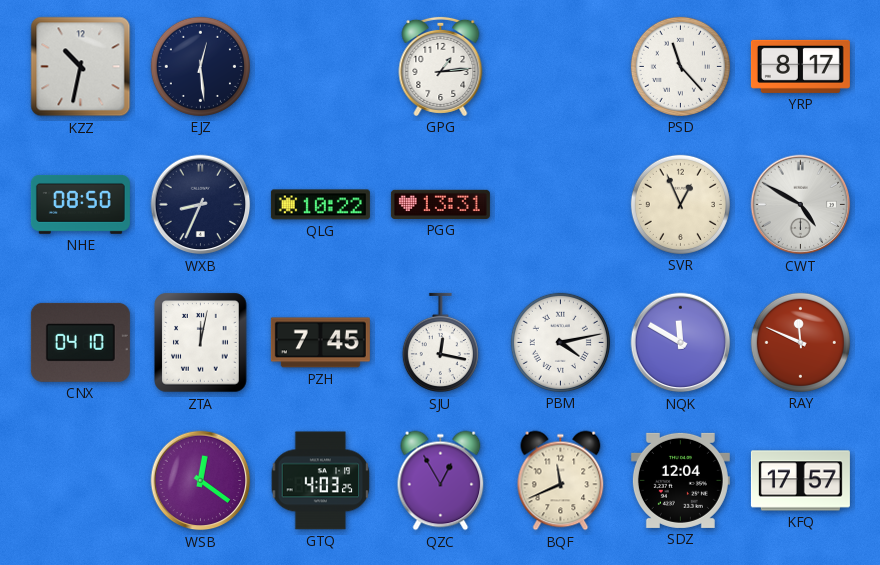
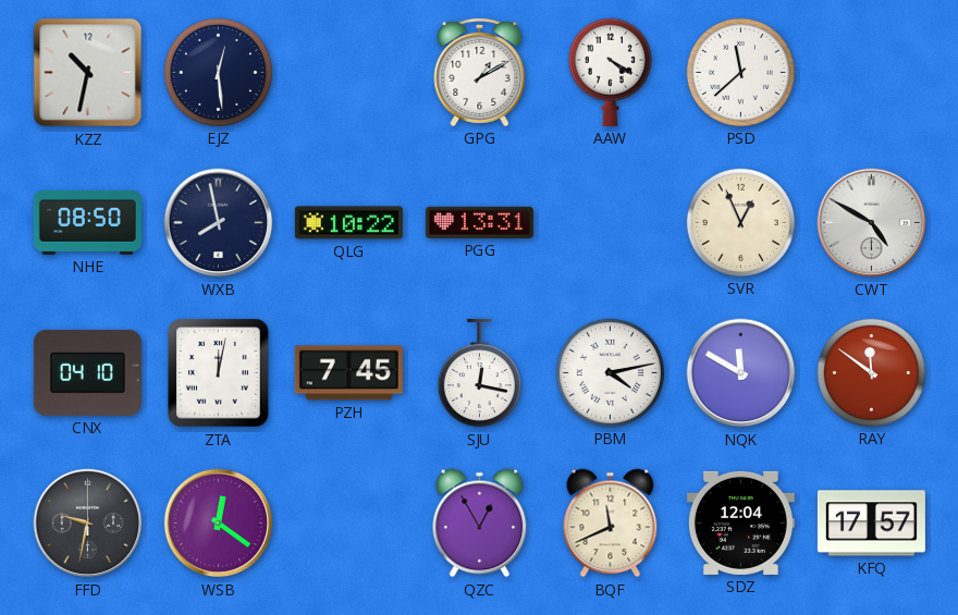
GPG: 1:14 -> 1:10
AAW: none -> 4:20
PSD: 11:23 -> 11:38
YRP: 8:17 -> none
WXB: 8:34 -> 7:58
RAY: 11:49 -> 11:51
FFD: none -> 9:32
GTQ: 4:03 -> none
